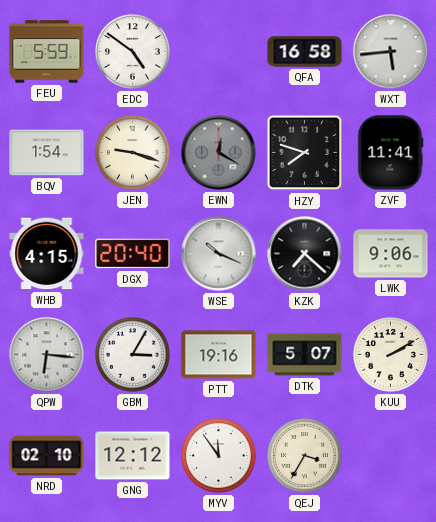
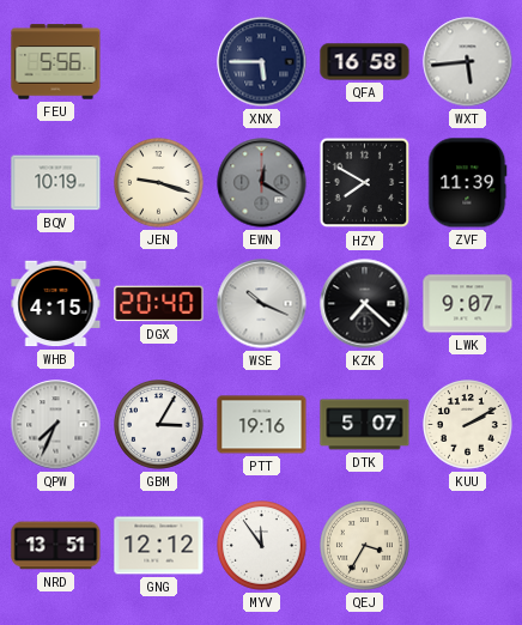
FEU: 5:59 -> 5:56
EDC: 4:51 -> none
XNX: none -> 5:45
BQV: 1:54 -> 10:19
HZY: 7:48 -> 7:50
ZVF: 11:41 -> 11:39
LWK: 9:06 -> 9:07
QPW: 6:16 -> 7:34
NRD: 02:10 -> 13:51
